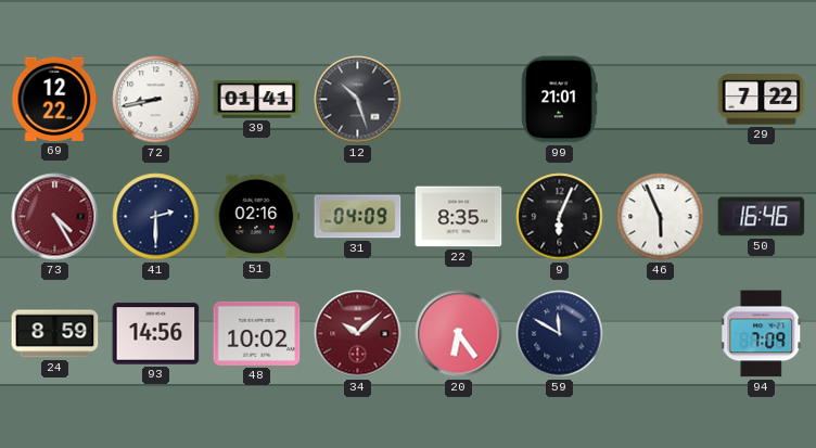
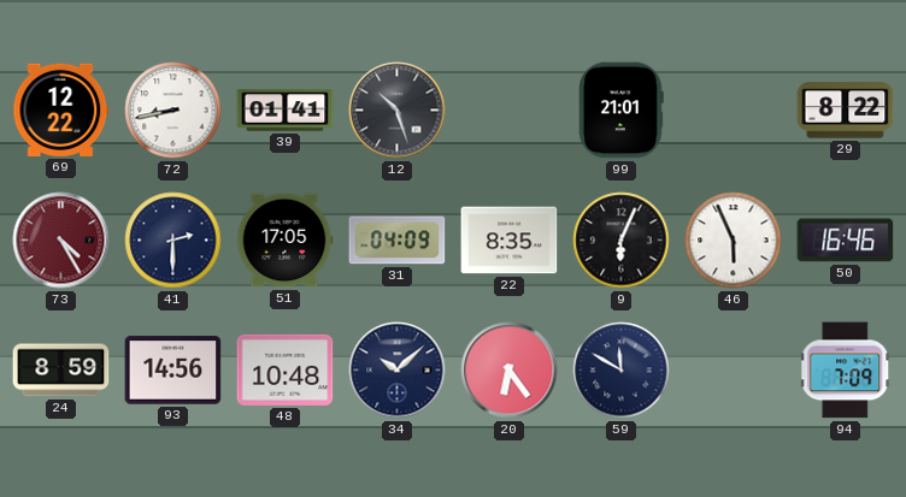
29: 7:22 -> 8:22
51: 02:16 -> 17:05
48: 10:02 -> 10:48
34 dial: burgundy -> navy
